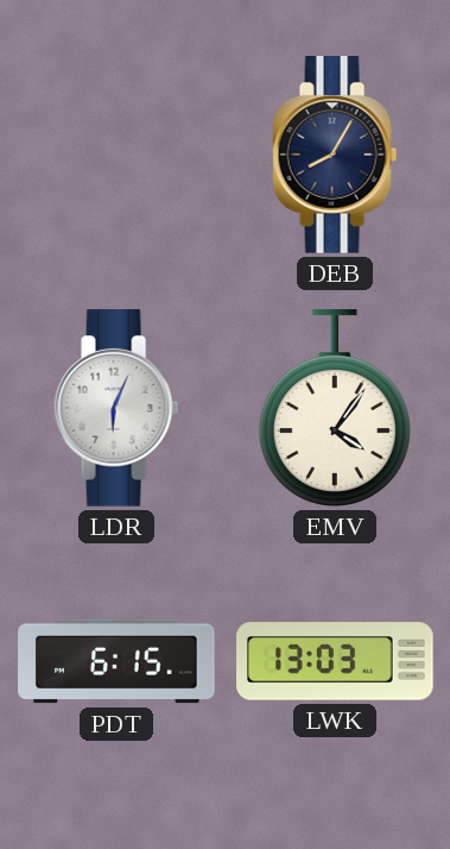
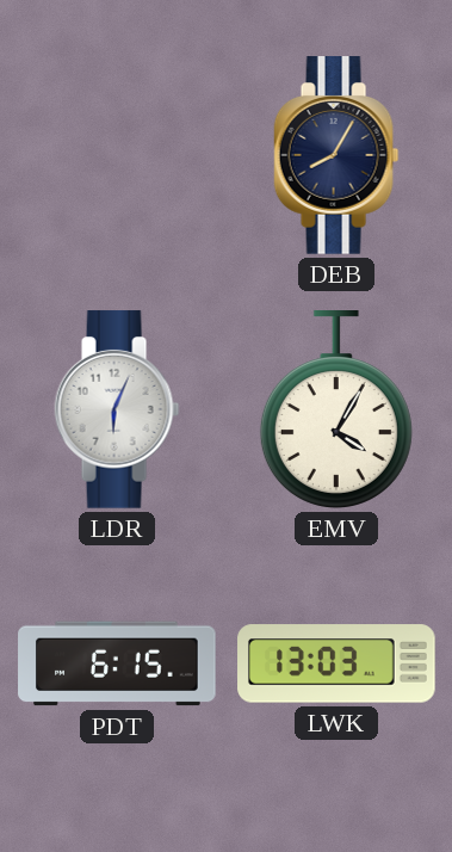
EMV: 4:06 -> 4:05
